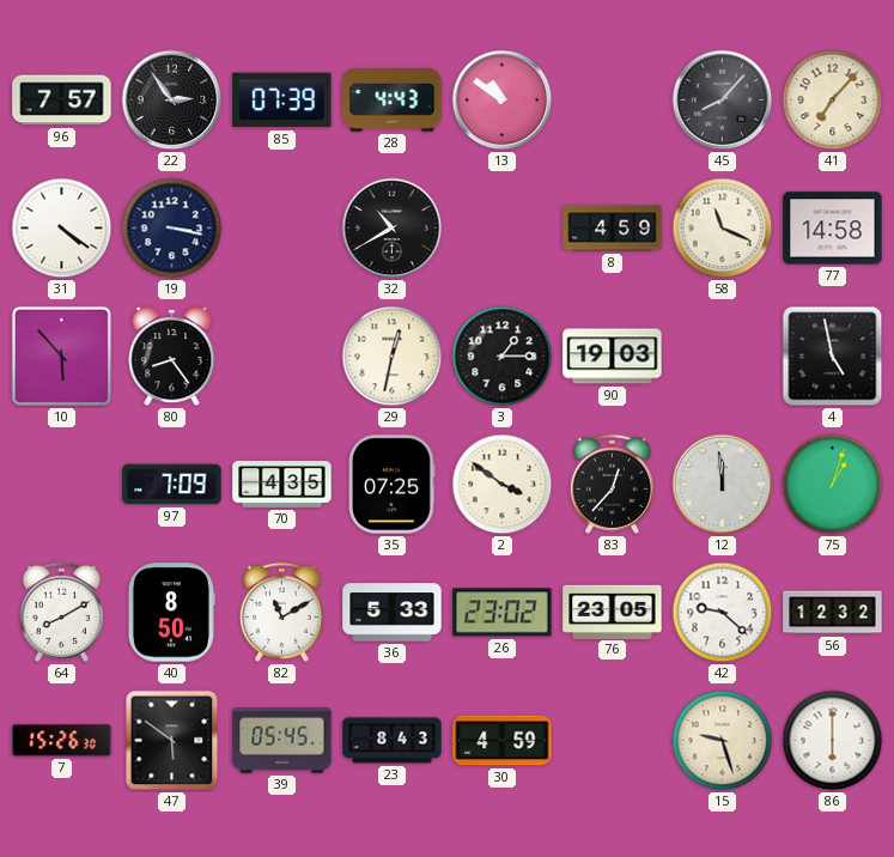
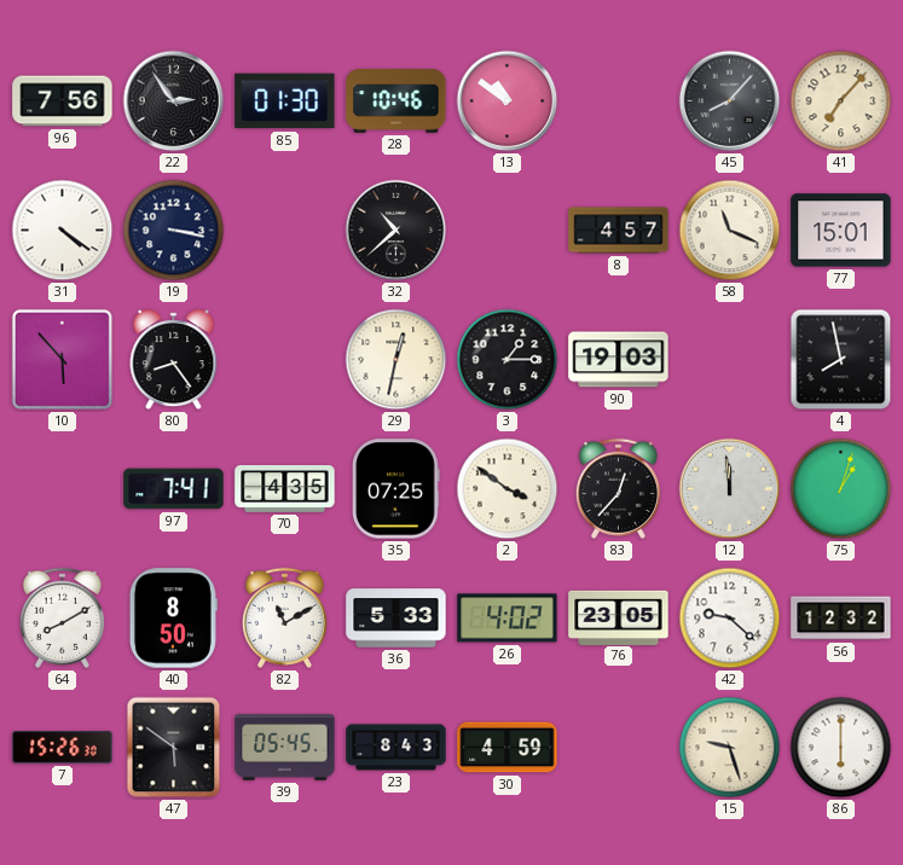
96: 7:57 -> 7:56
85: 07:39 -> 01:30
28: 4:43 -> 10:46
32: 10:40 -> 10:38
8: 4:59 -> 4:57
77: 14:58 -> 15:01
4: 4:58 -> 7:58
97: 7:09 -> 7:41
26: 23:02 -> 4:02
